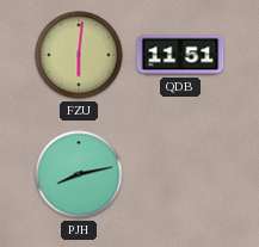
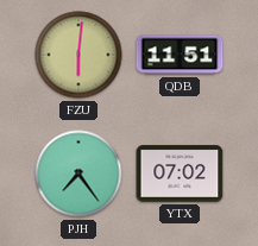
PJH: 8:13 -> 7:24
YTX: none -> 07:02
